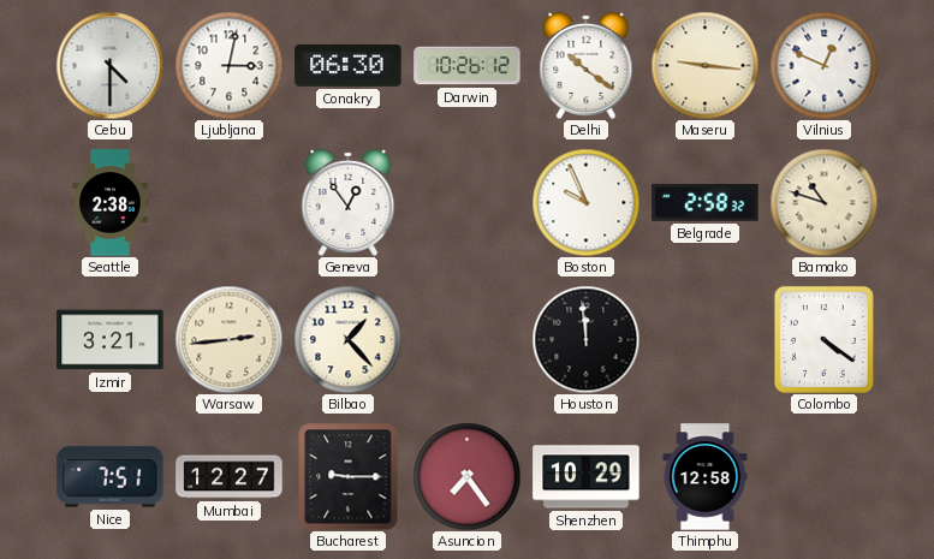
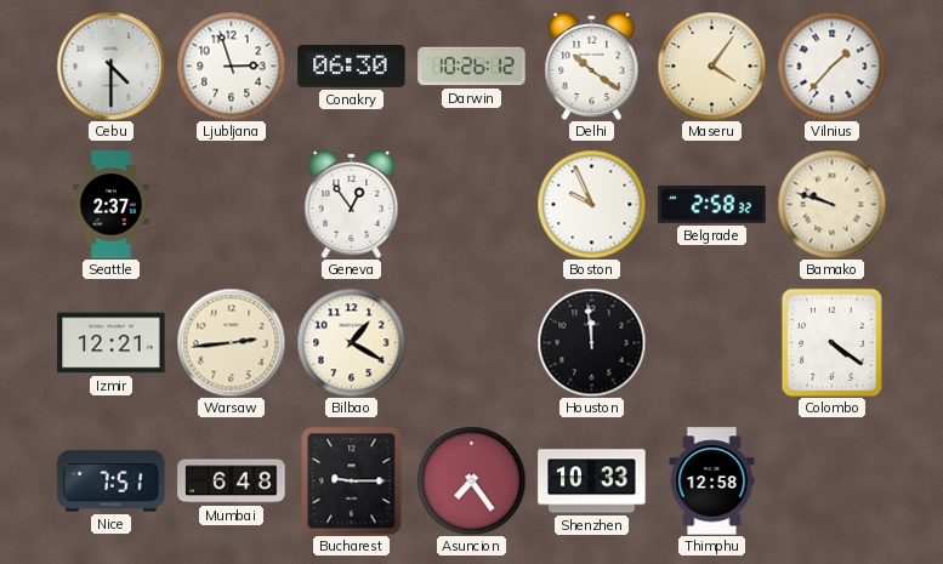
Ljubljana: 3:02 -> 2:57
Maseru: 9:16 -> 4:06
Vilnius: 12:49 -> 1:37
Seattle: 2:38 -> 2:37
Bamako: 10:48 -> 9:48
Izmir: 3:21 -> 12:21
Bilbao: 1:23 -> 1:20
Mumbai: 12:27 -> 6:48
Shenzhen: 10:29 -> 10:33
